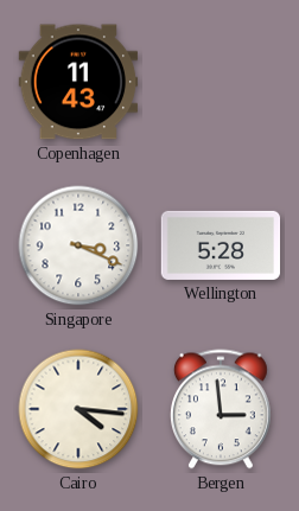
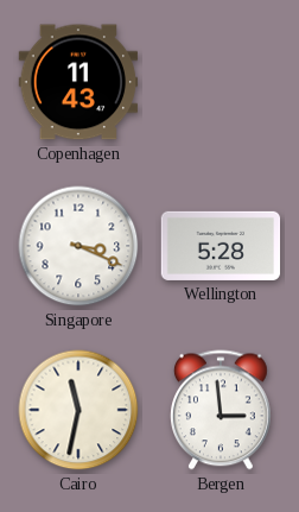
Cairo: 4:16 -> 11:32
